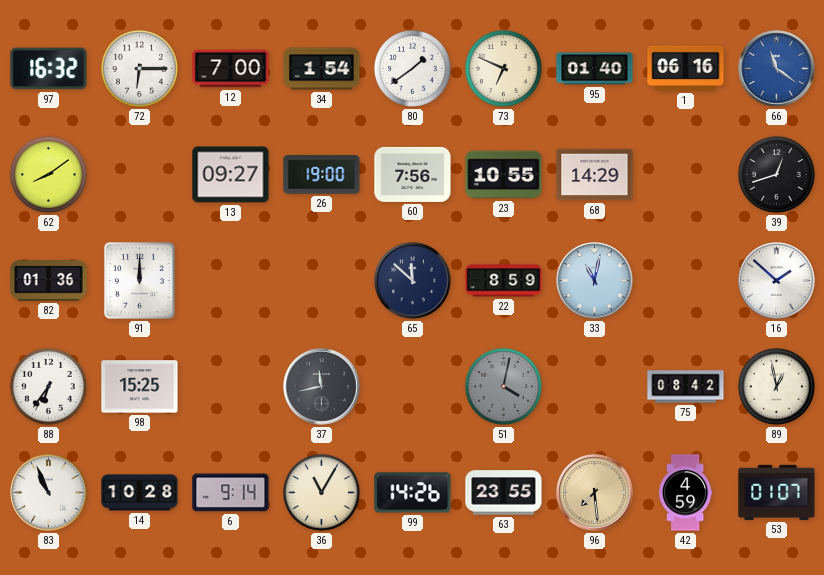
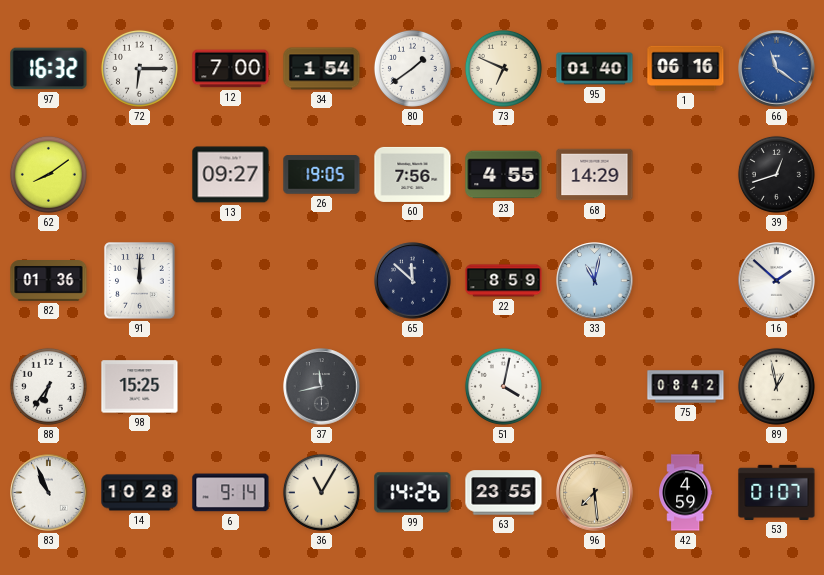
26: 19:00 -> 19:05
23: 10:55 -> 4:55
51 dial: grey -> white
